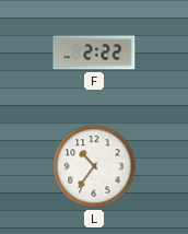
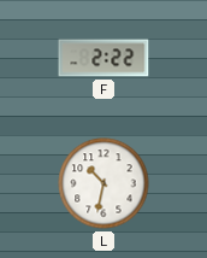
L: 10:36 -> 10:32
